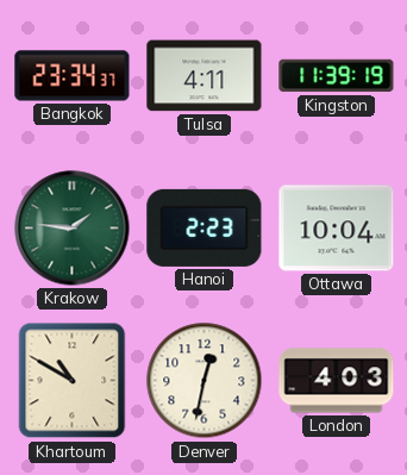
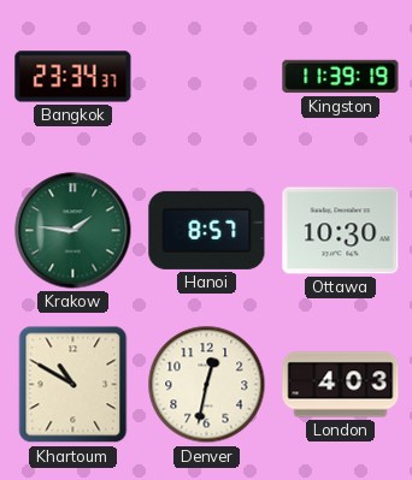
Tulsa: 4:11 -> none
Hanoi: 2:23 -> 8:57
Ottawa: 10:04 -> 10:30
